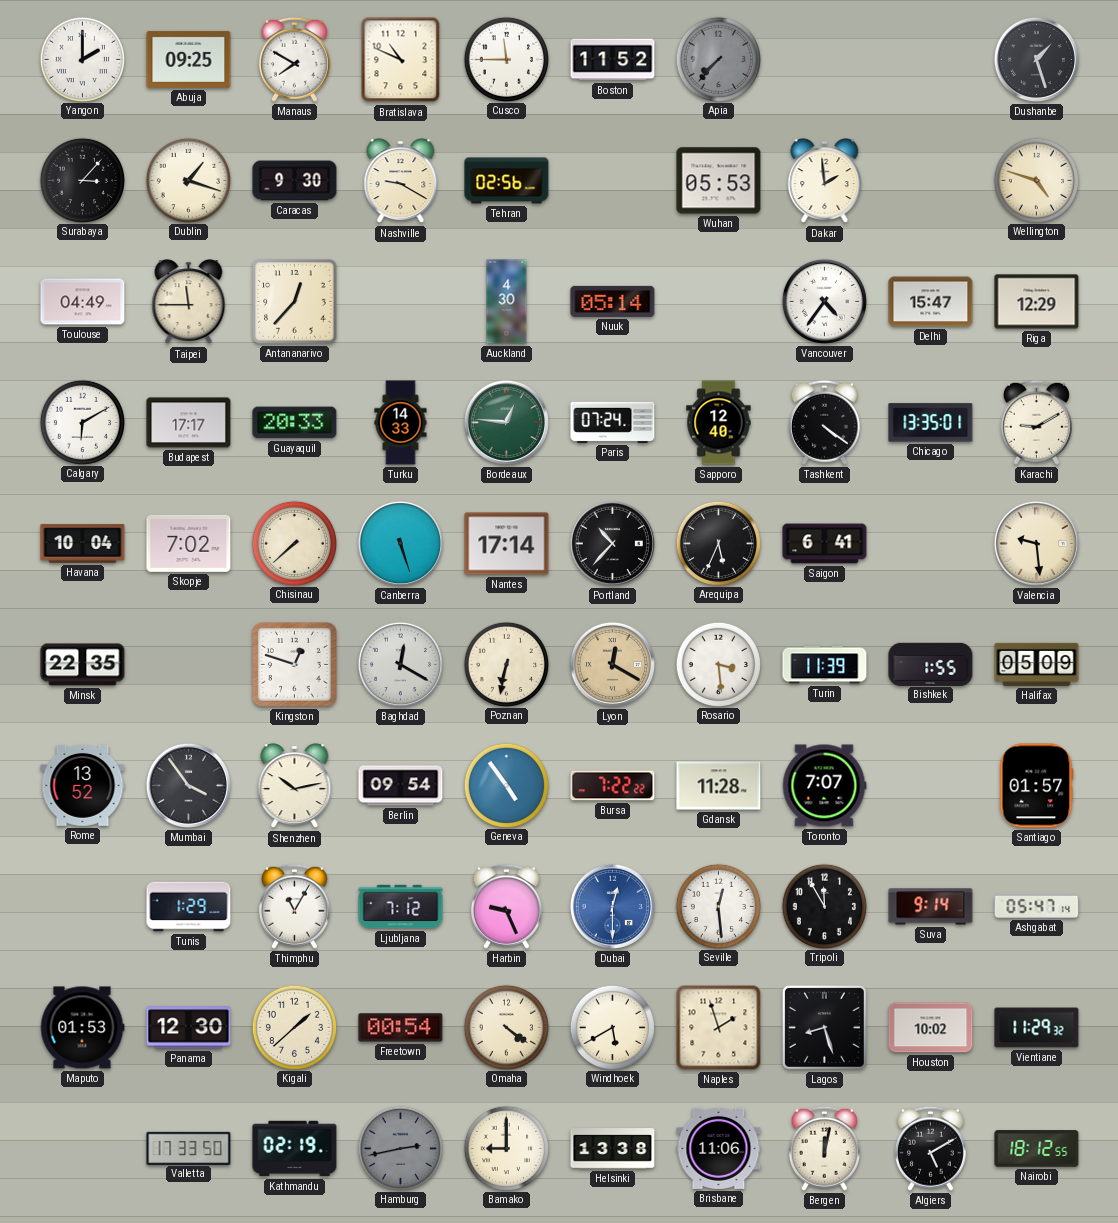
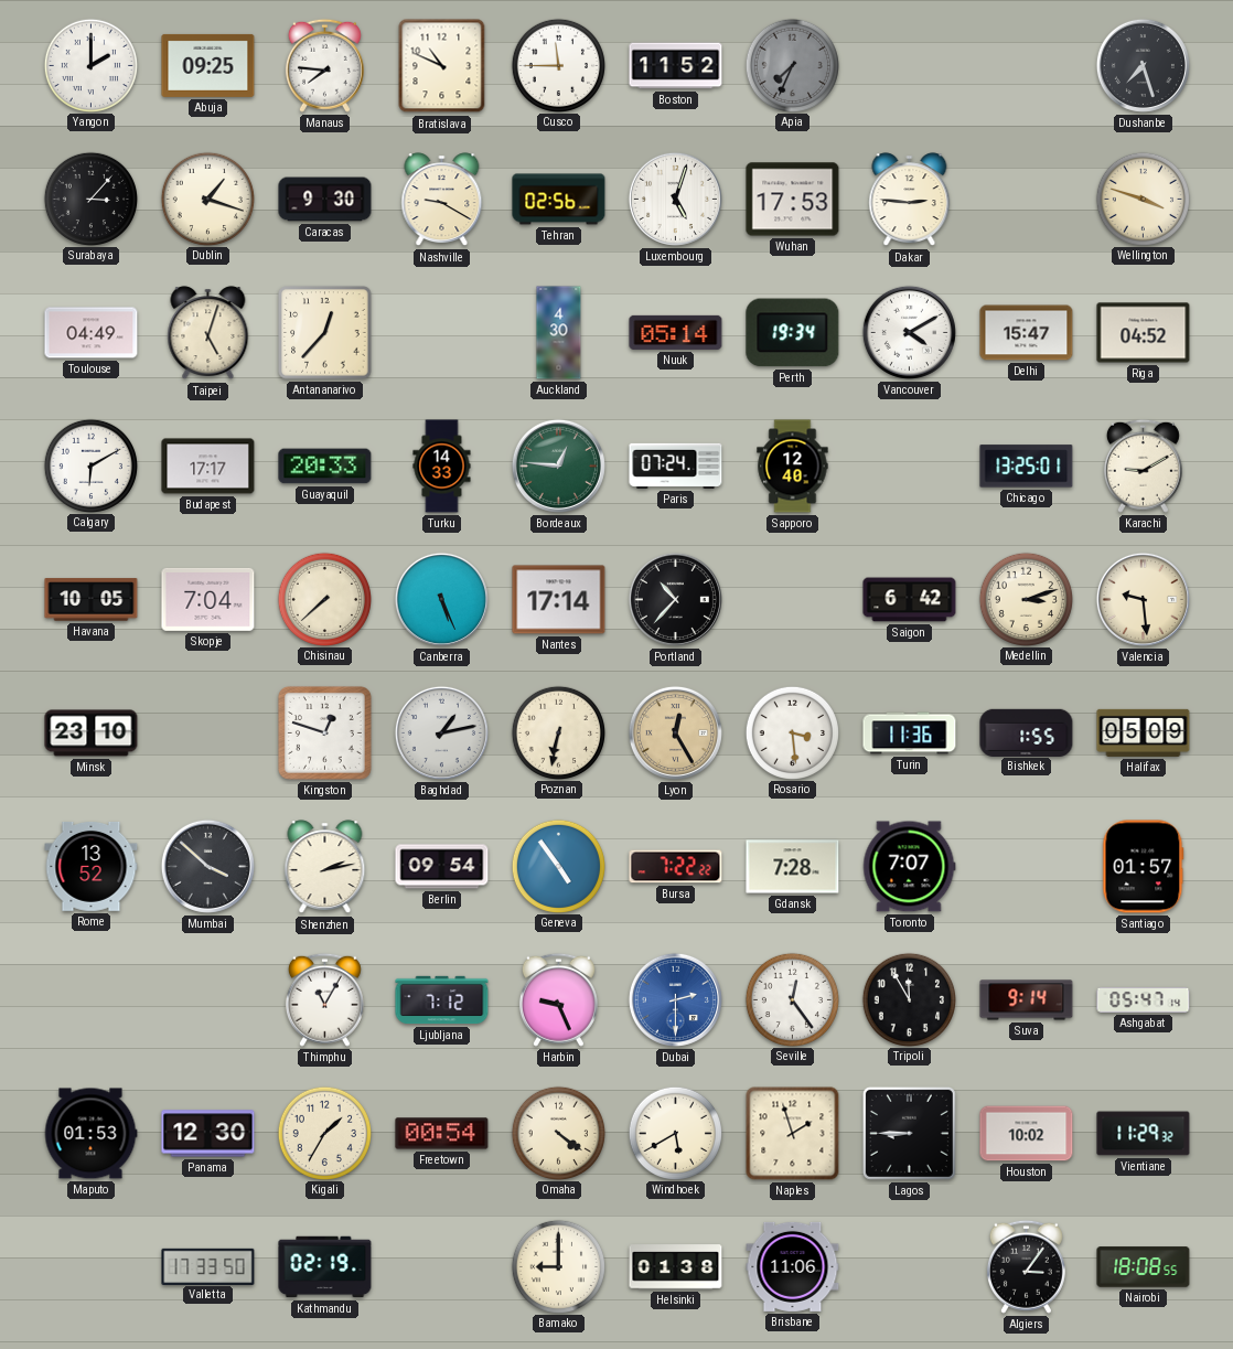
Manaus: 7:50 -> 7:46
Apia: 7:37 -> 7:34
Dushanbe: 1:27 -> 7:27
Luxembourg: none -> 5:03
Wuhan: 05:53 -> 17:53
Dakar: 1:59 -> 2:46
Wellington: 4:48 -> 3:48
Taipei: 11:45 -> 5:03
Perth: none -> 19:34
Vancouver: 4:36 -> 4:10
Riga: 12:29 -> 04:52
Tashkent: 4:21 -> none
Chicago: 13:35 -> 13:25
Havana: 10:04 -> 10:05
Skopje: 7:02 -> 7:04
Canberra: 5:27 -> 5:26
Arequipa: 5:34 -> none
Saigon: 6:41 -> 6:42
Medellin: none -> 3:12
Minsk: 22:35 -> 23:10
Baghdad: 12:20 -> 1:13
Lyon: 12:20 -> 12:25
Turin: 11:39 -> 11:36
Mumbai: 3:54 -> 3:52
Shenzhen: 10:13 -> 2:13
Gdansk: 11:28 -> 7:28
Tunis: 1:29 -> none
Dubai: 12:30 -> 2:30
Seville: 12:29 -> 12:24
Kigali: 1:38 -> 1:35
Lagos: 8:27 -> 8:45
Hamburg: 2:43 -> none
Helsinki: 13:38 -> 01:38
Bergen: 12:02 -> none
Algiers: 5:10 -> 3:06
Nairobi: 18:12 -> 18:08
